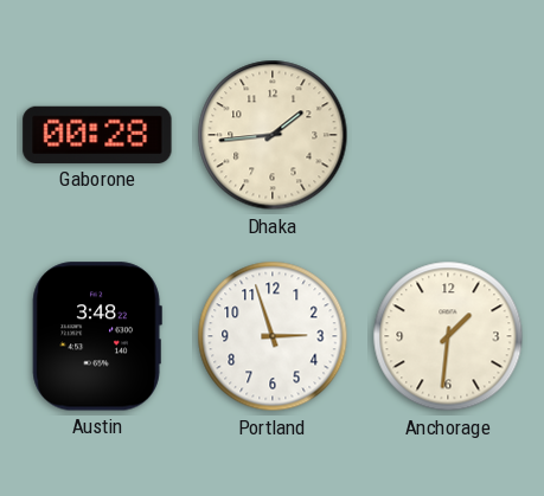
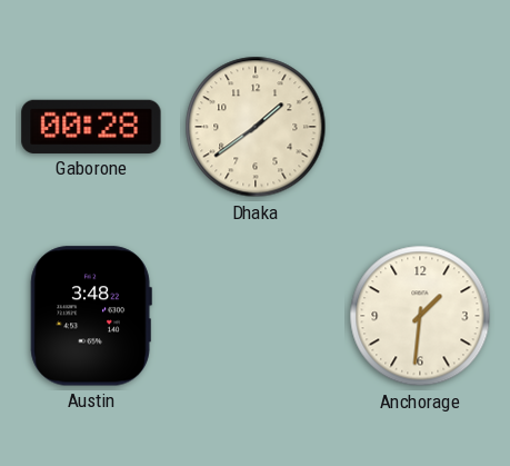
Dhaka: 1:44 -> 1:39
Portland: 2:57 -> none
